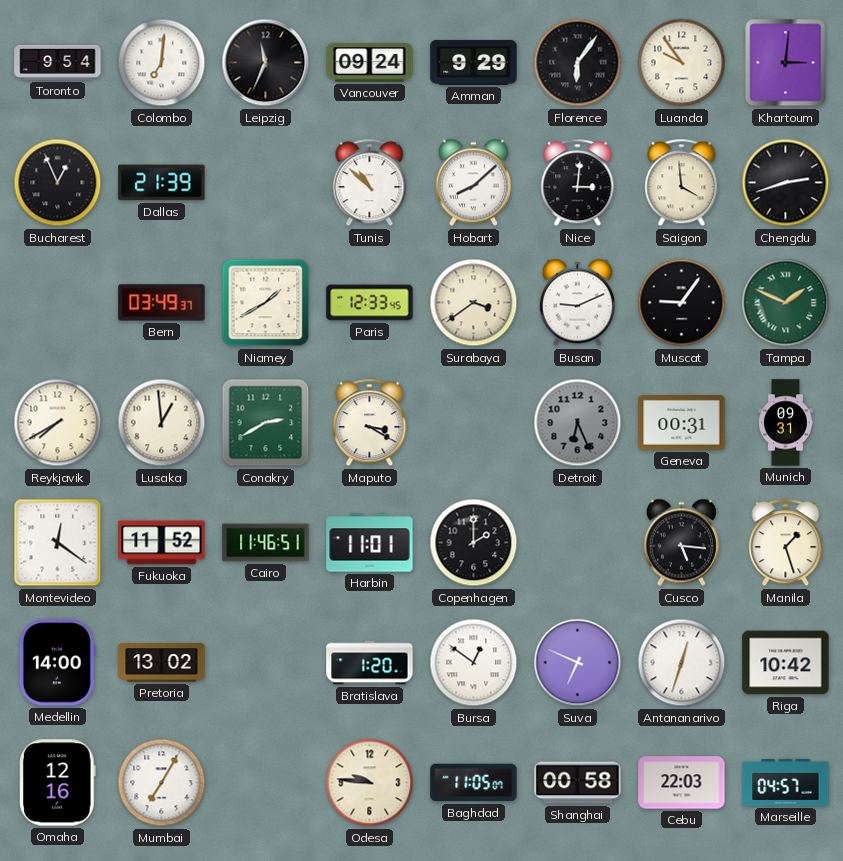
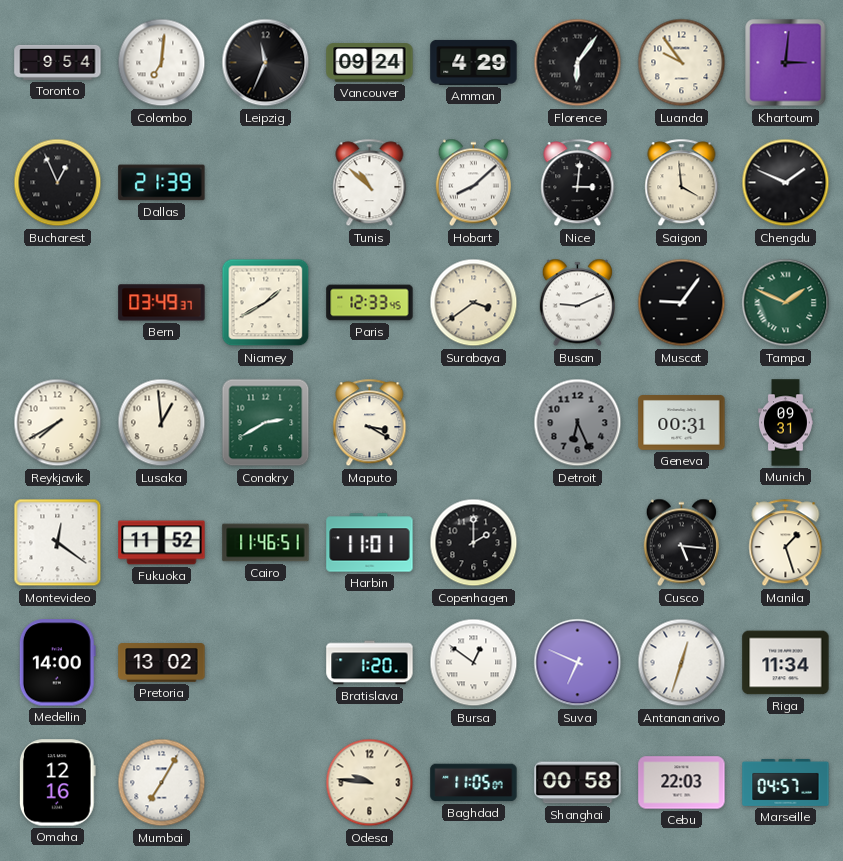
Amman: 9:29 -> 4:29
Chengdu: 2:42 -> 1:49
Riga: 10:42 -> 11:34
